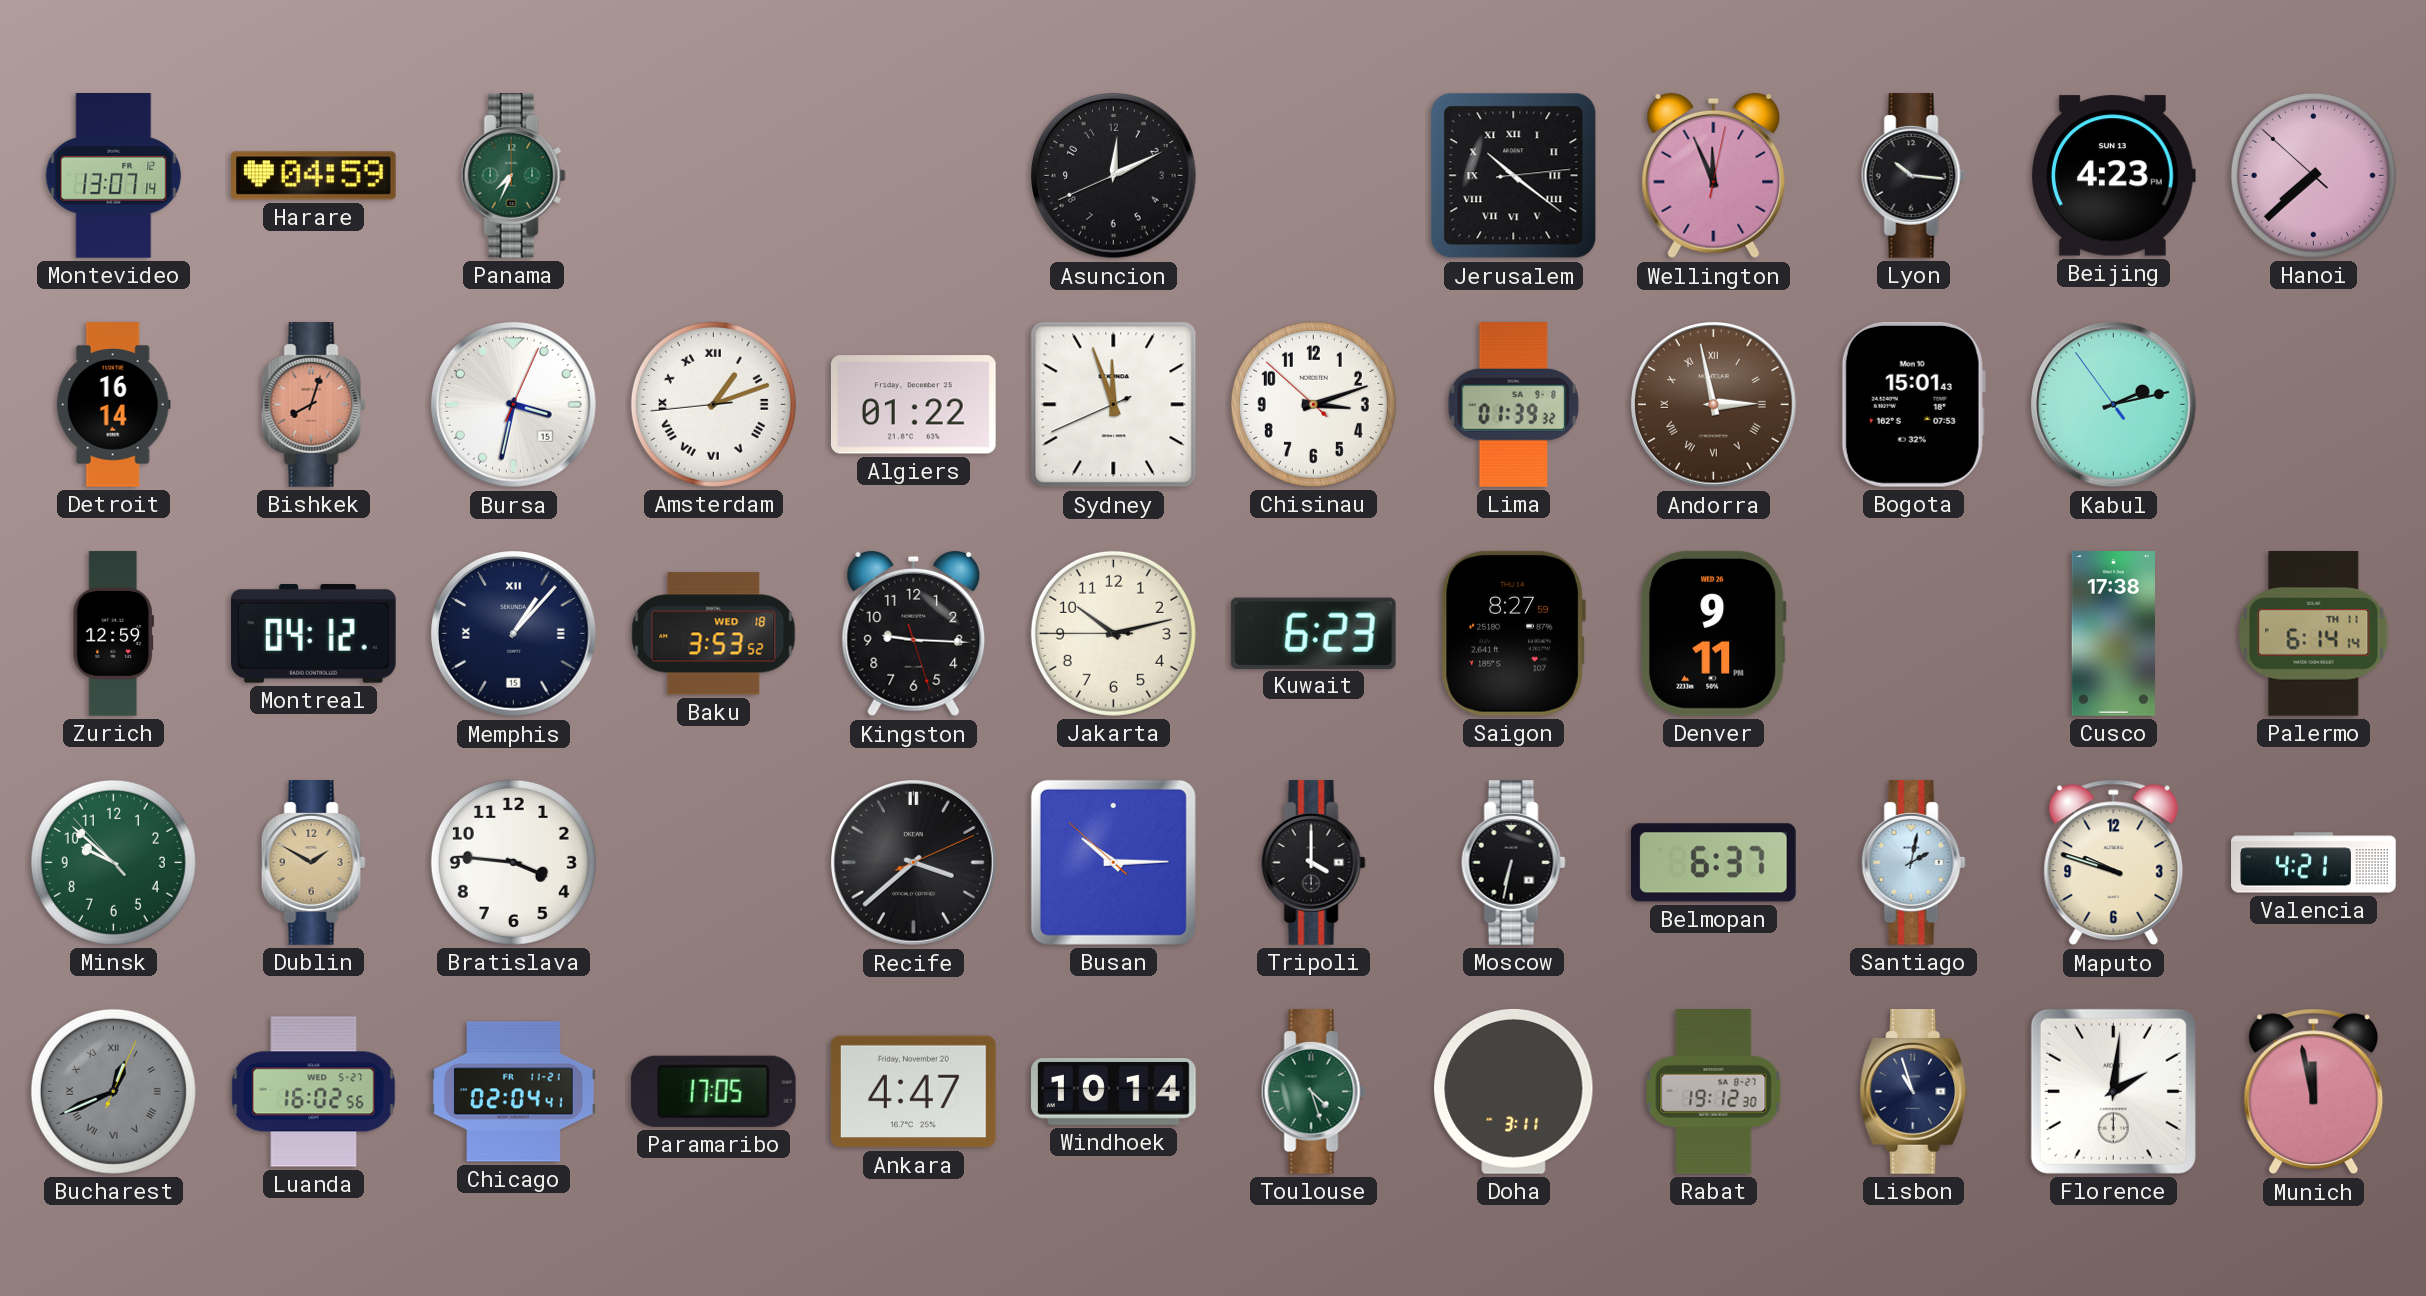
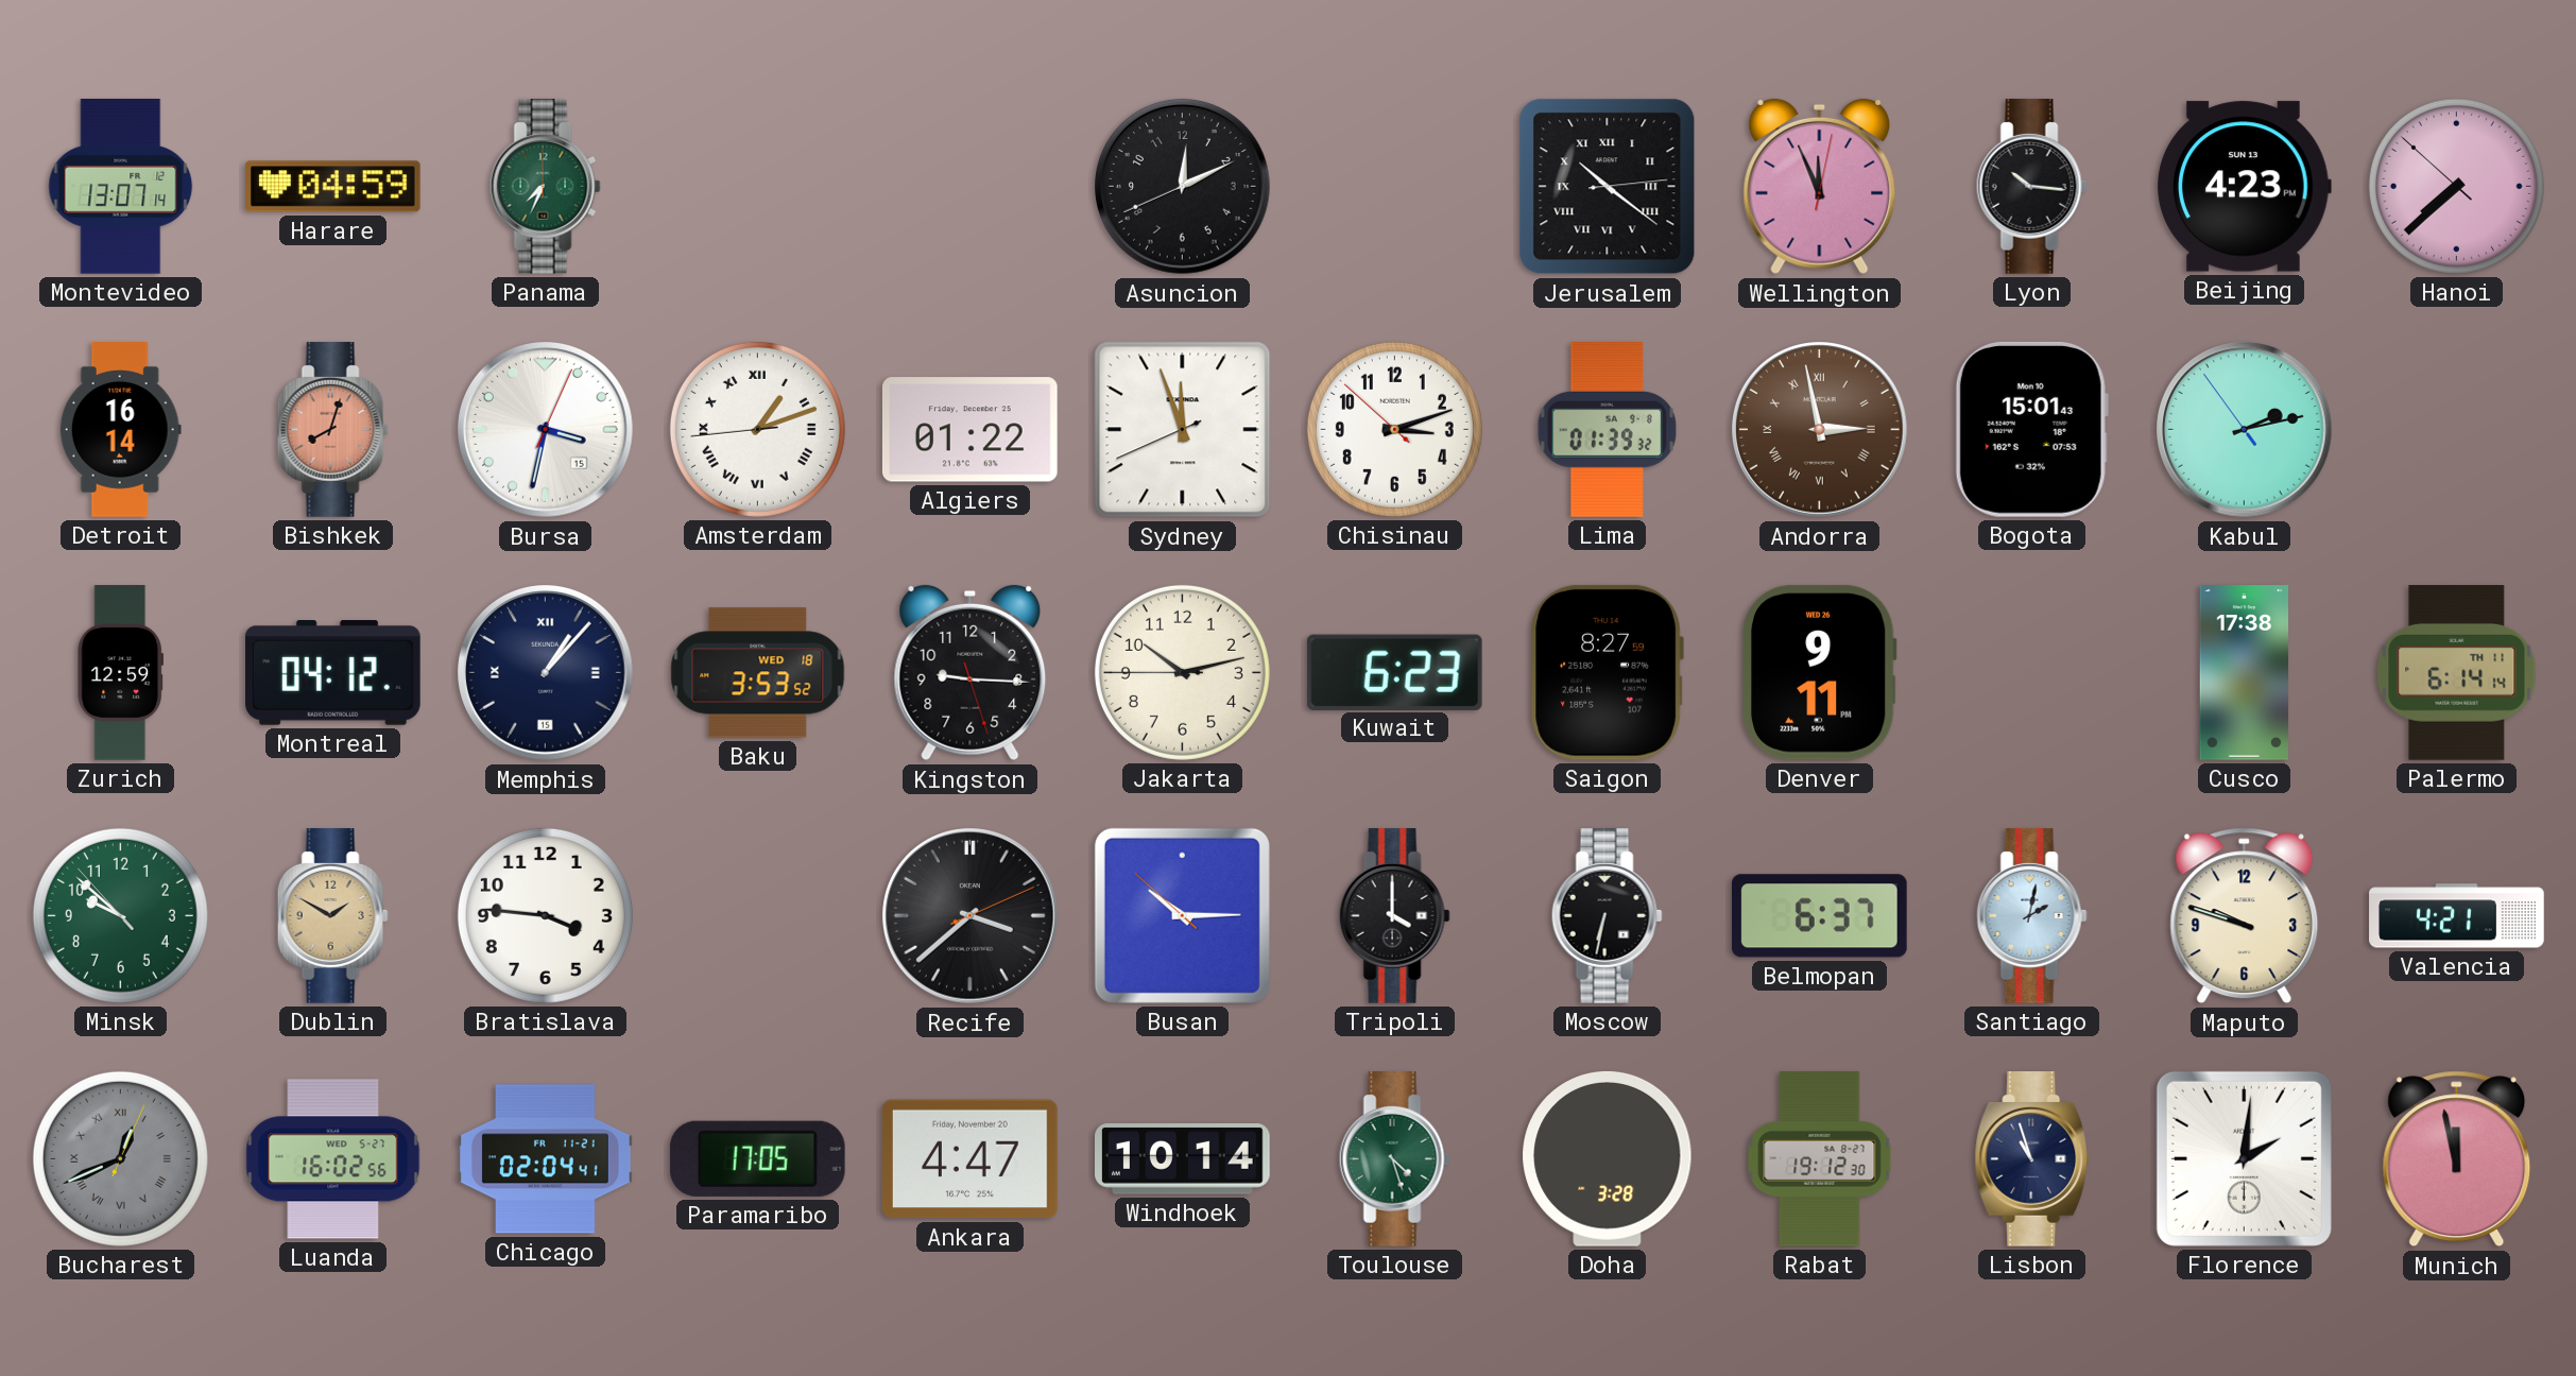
Doha: 3:11 -> 3:28
